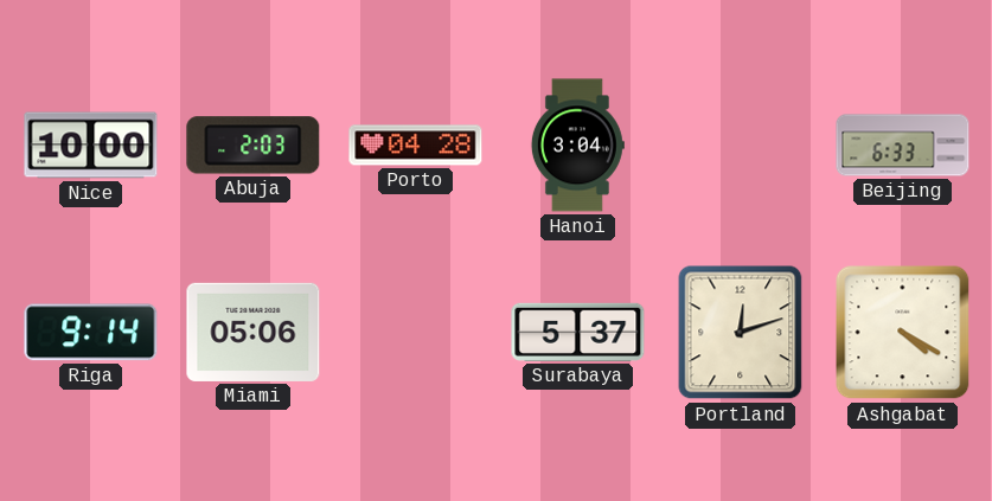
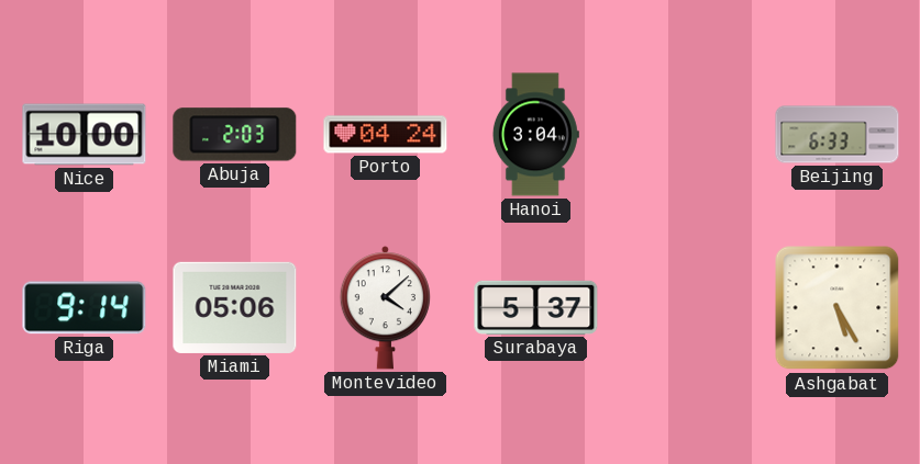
Porto: 04:28 -> 04:24
Montevideo: none -> 4:08
Portland: 12:12 -> none
Ashgabat: 4:20 -> 5:25
